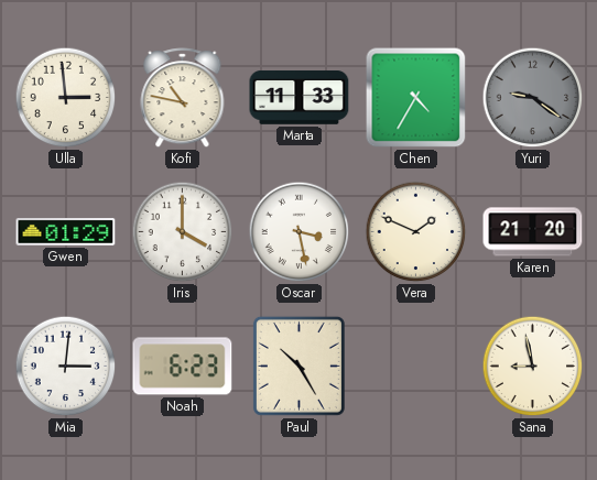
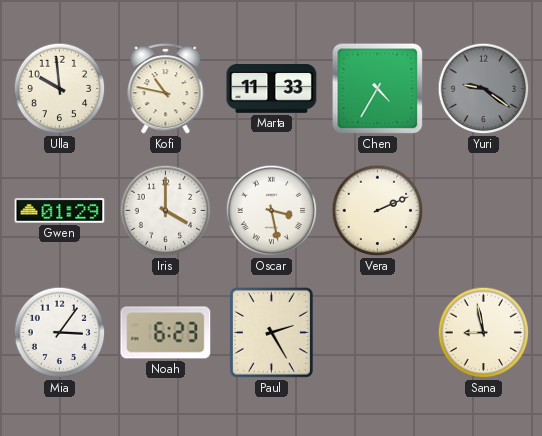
Ulla: 2:59 -> 9:59
Vera: 1:49 -> 2:11
Karen: 21:20 -> none
Mia: 3:01 -> 3:06
Paul: 10:25 -> 2:25
